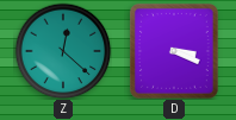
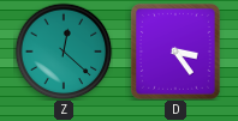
D: 3:19 -> 3:24
